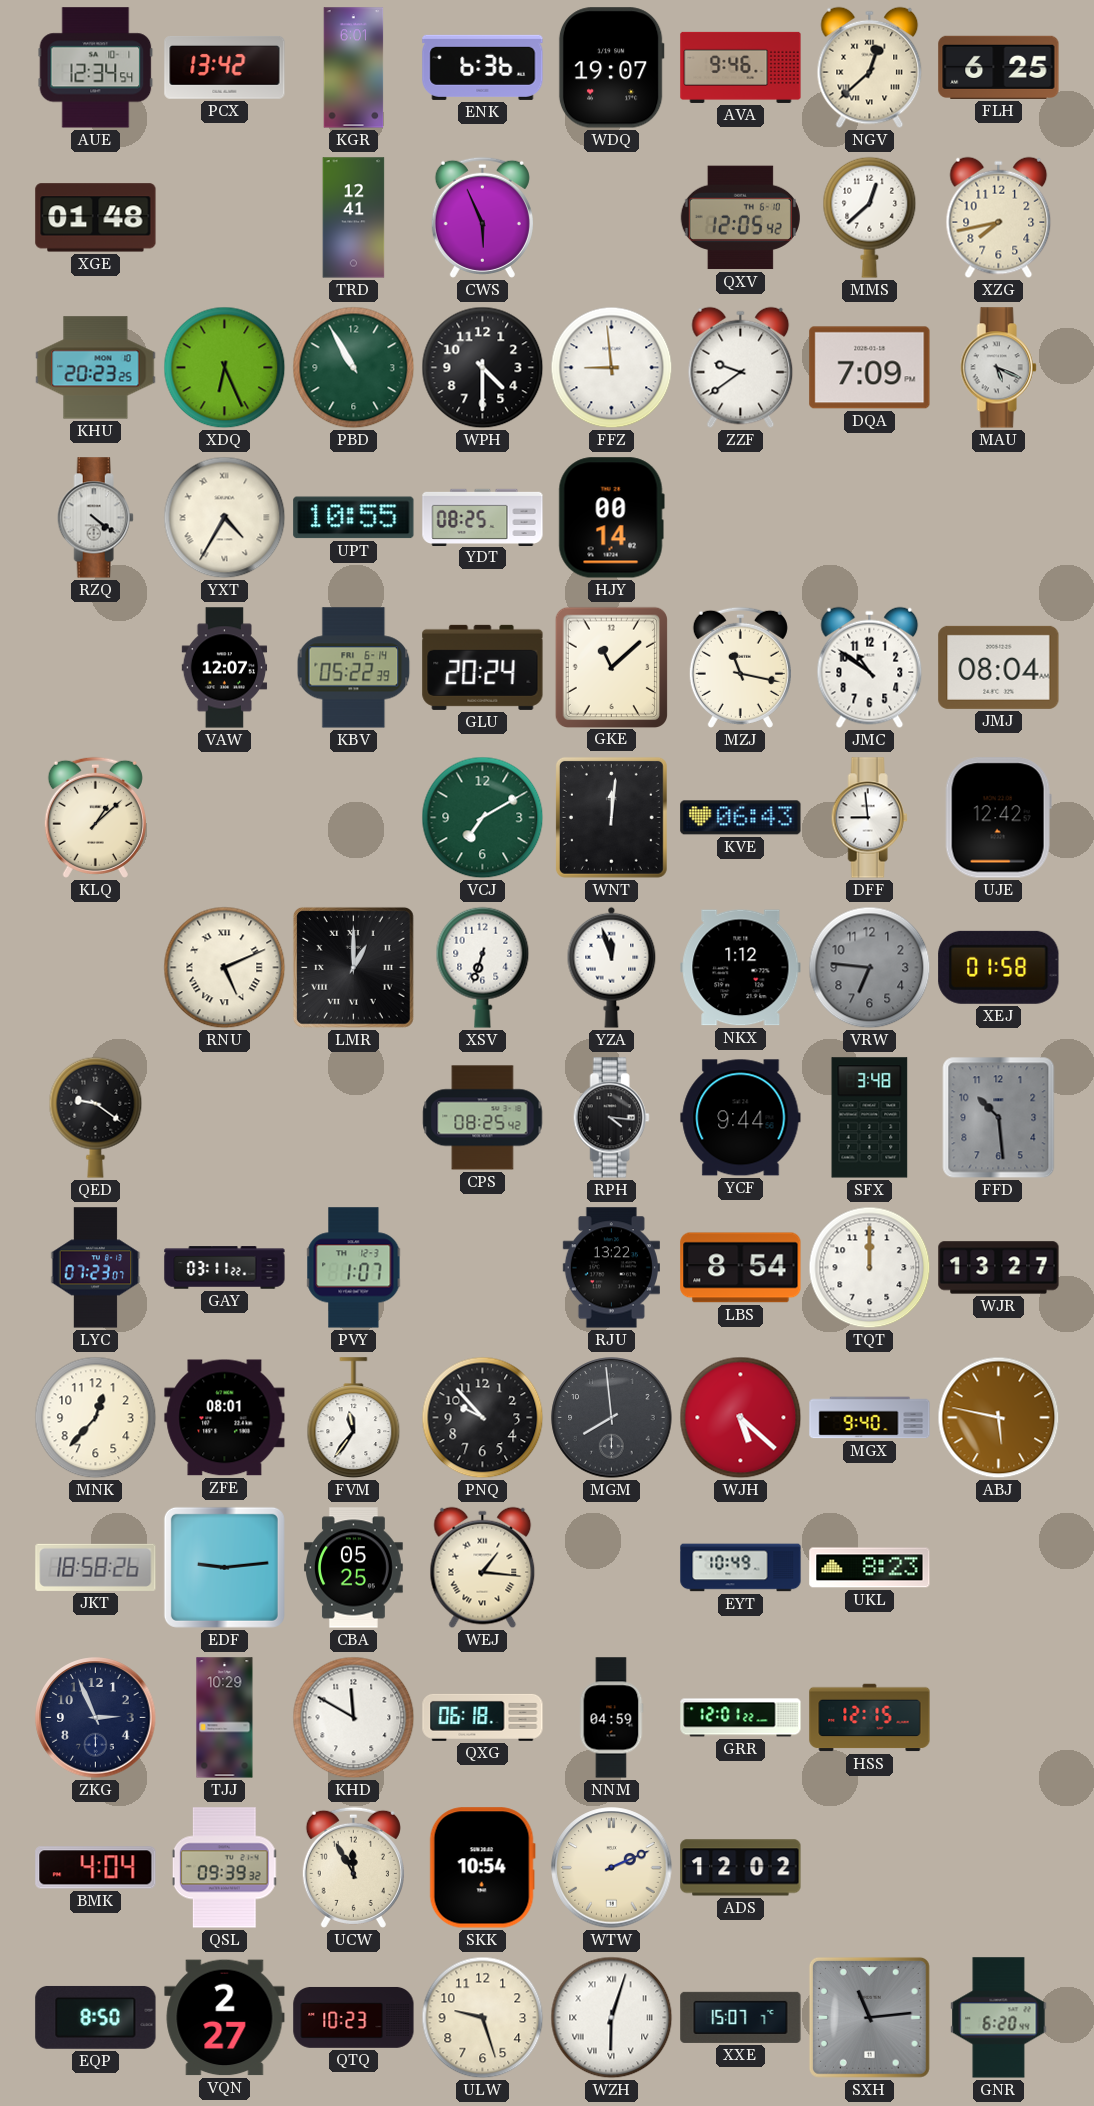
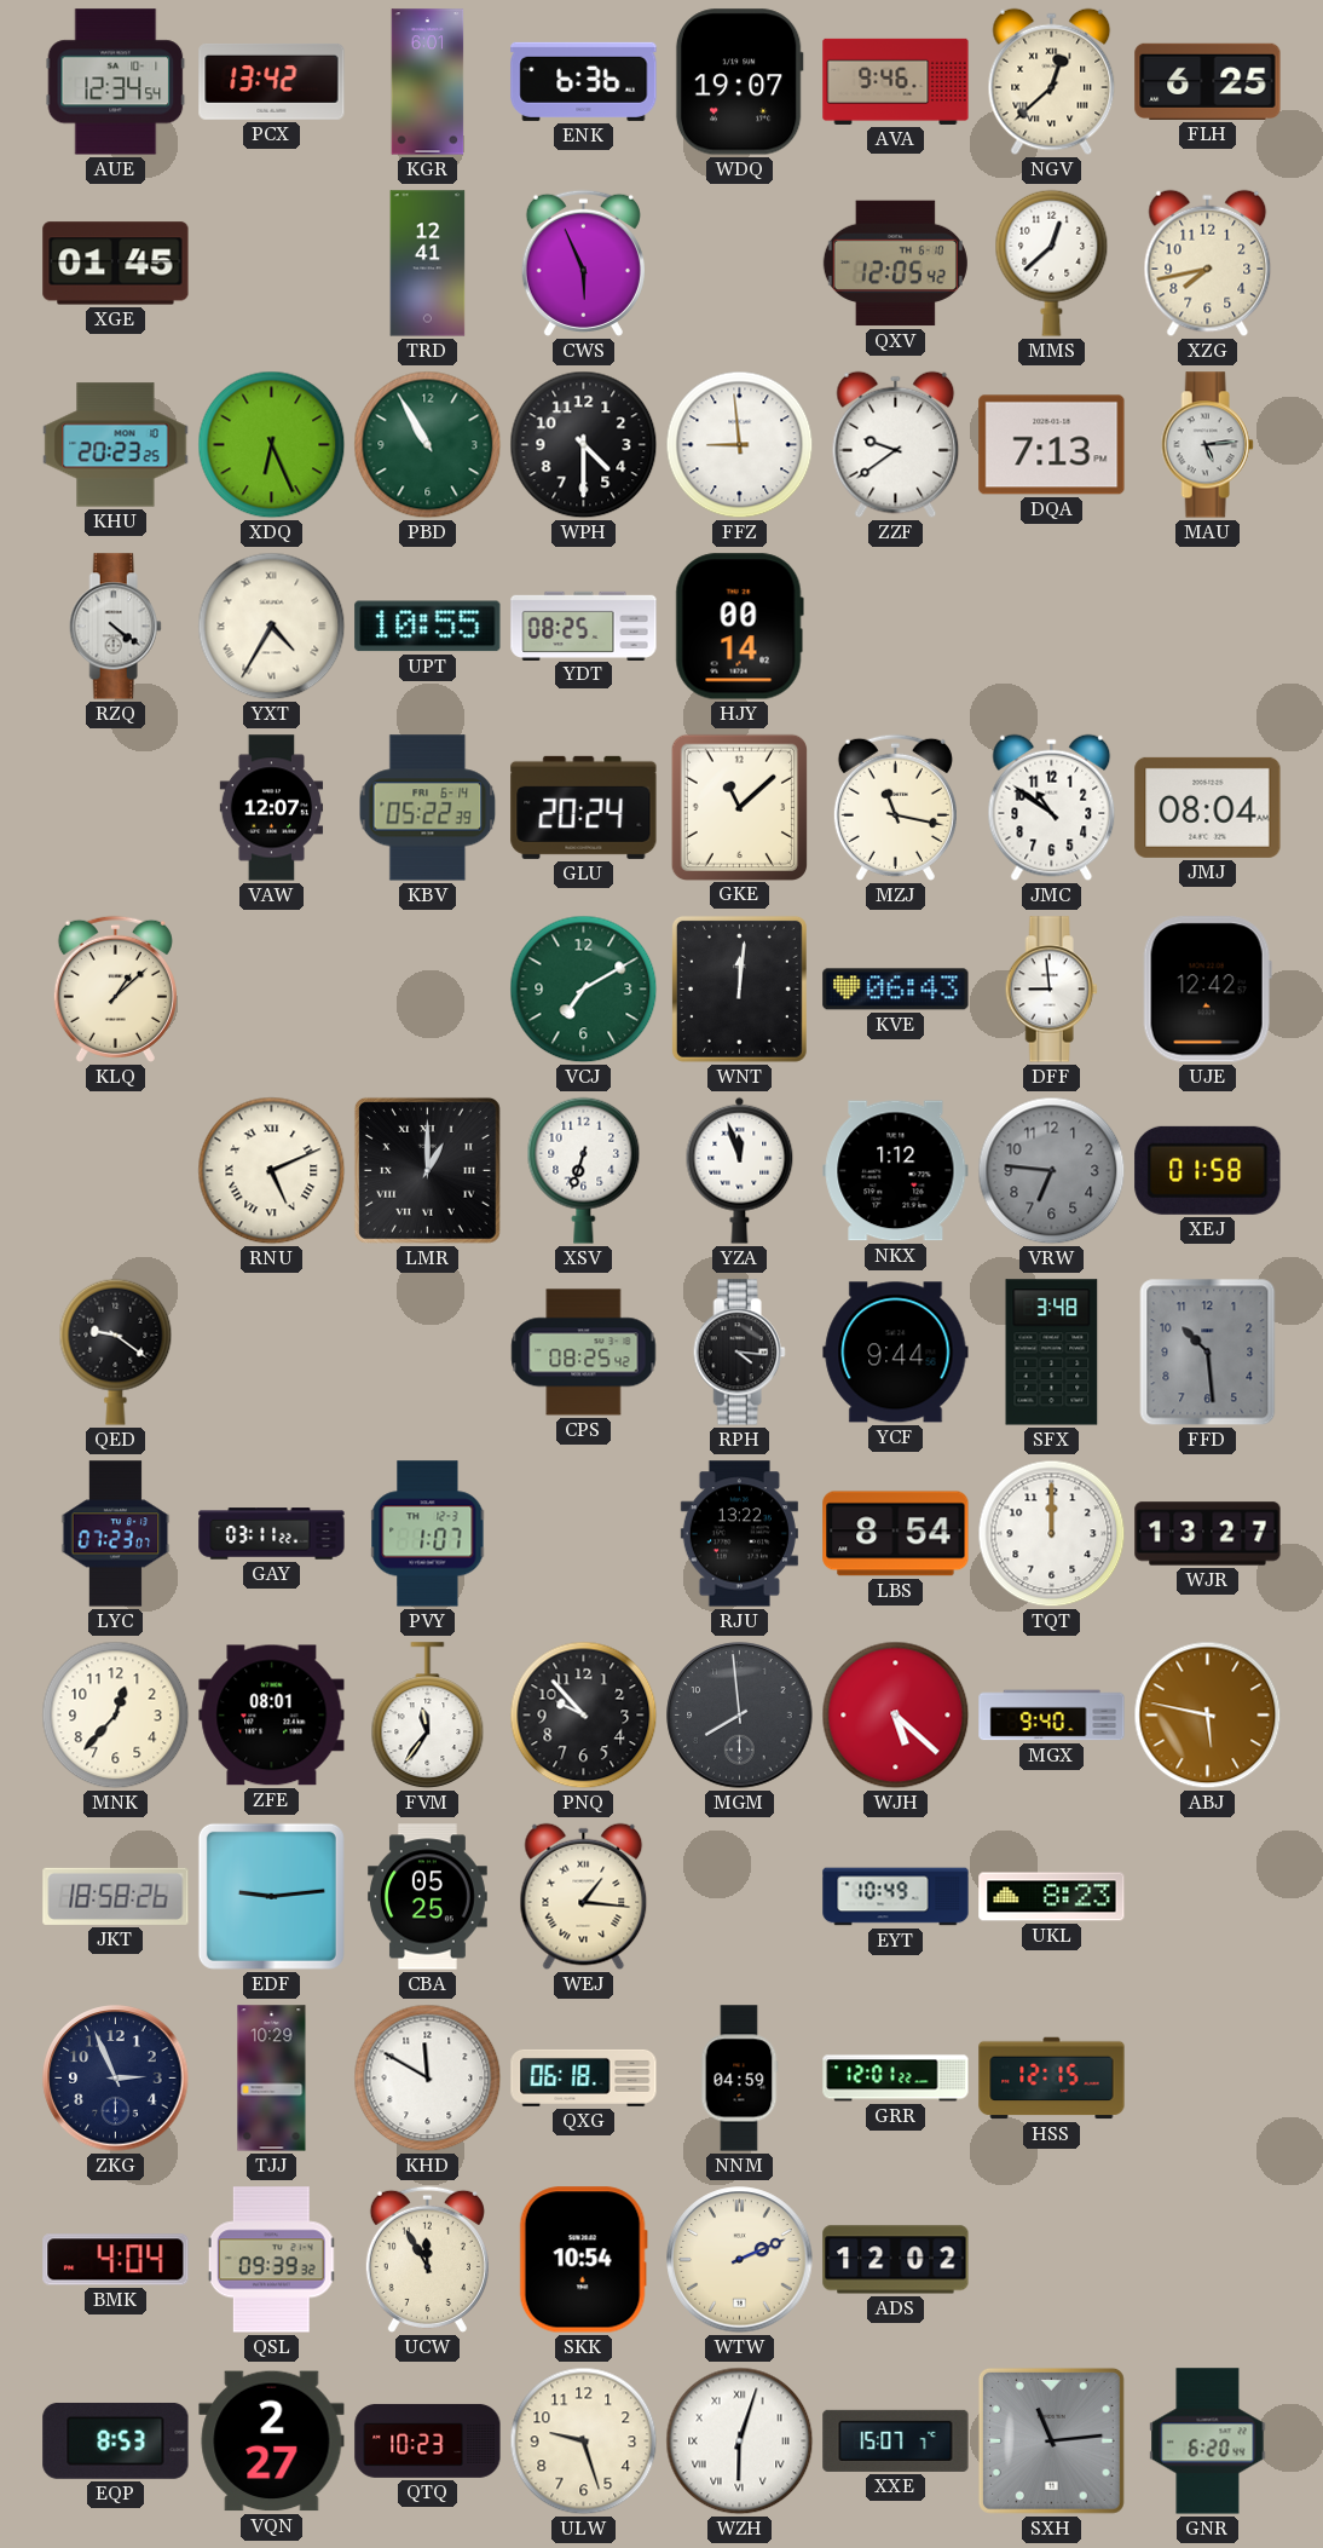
XGE: 01:48 -> 01:45
DQA: 7:09 -> 7:13
MAU: 5:19 -> 5:14
EQP: 8:50 -> 8:53
